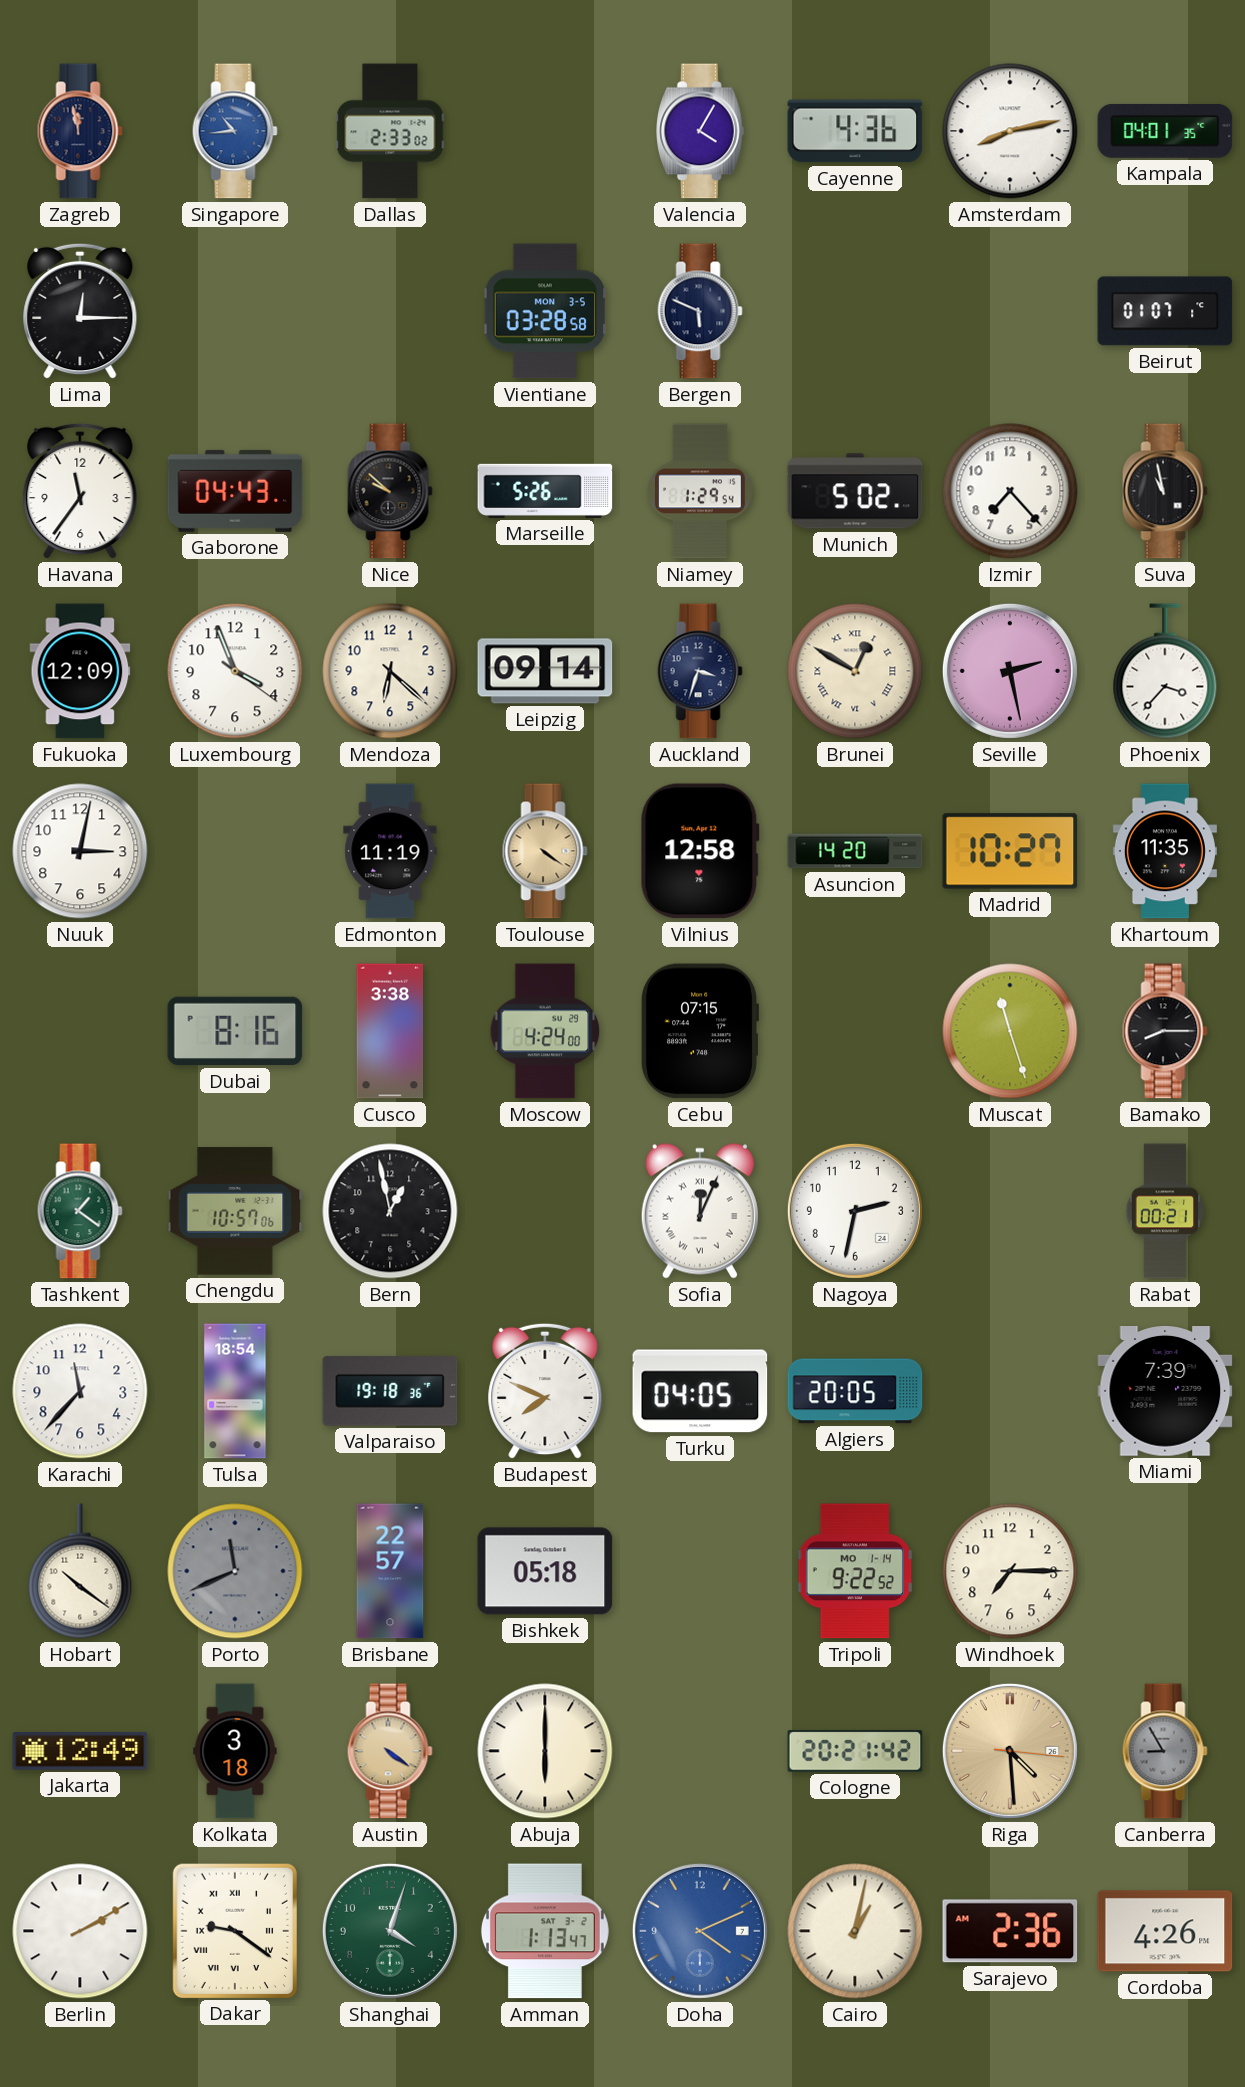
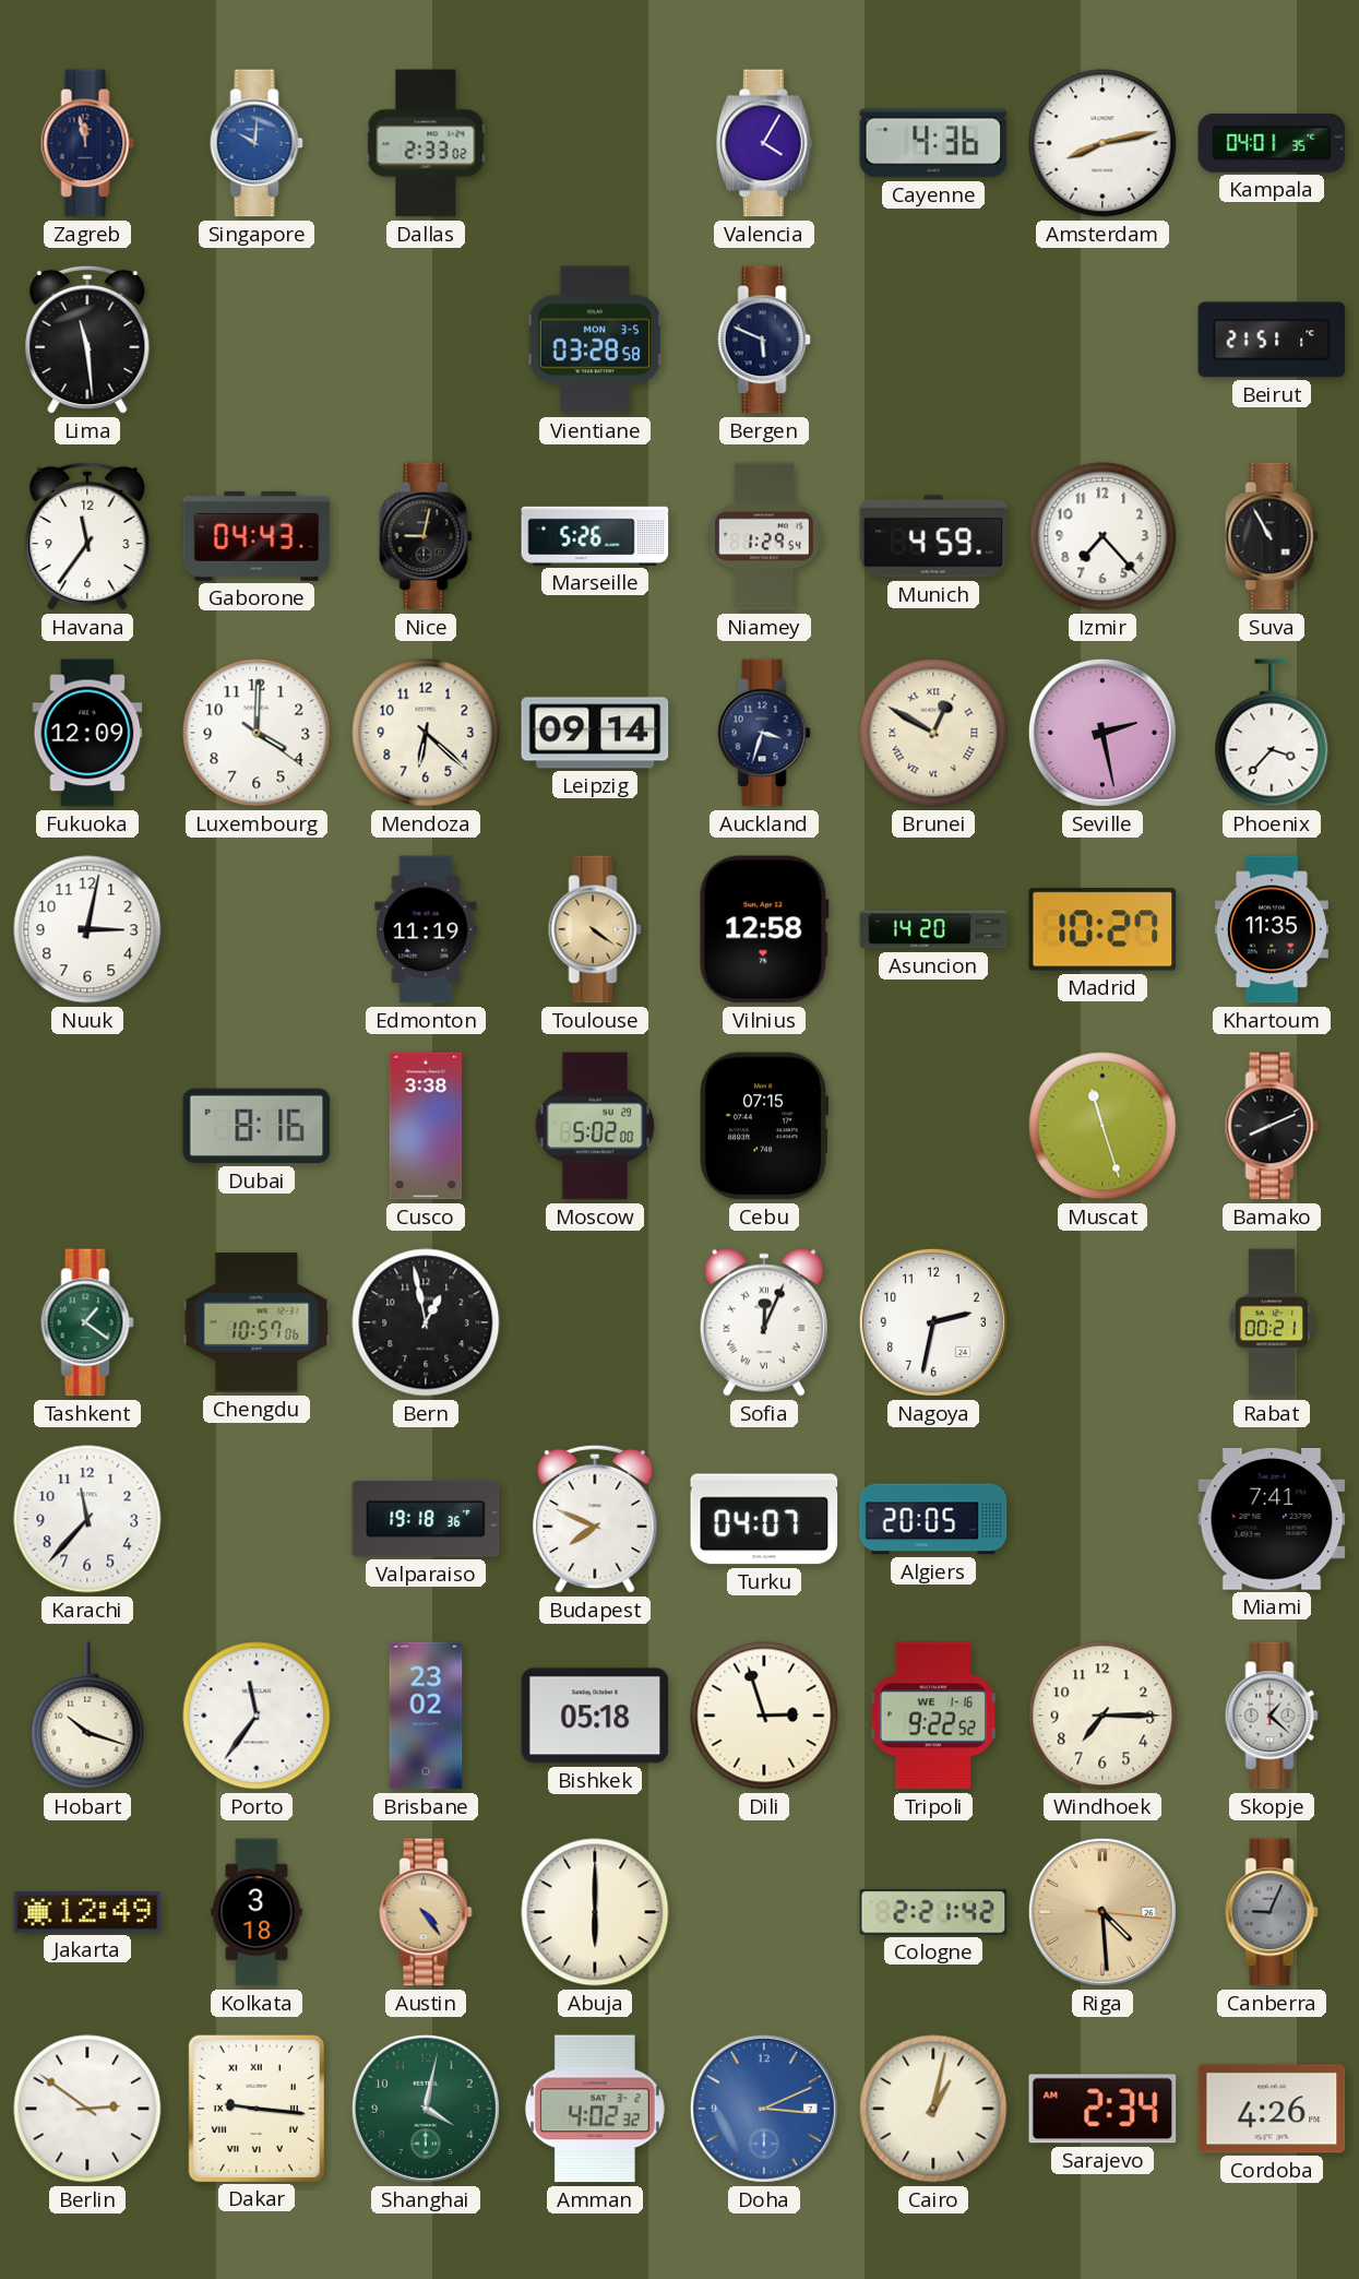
Singapore: 10:44 -> 10:01
Lima: 12:15 -> 11:29
Beirut: 01:07 -> 21:51
Nice: 9:52 -> 9:02
Munich: 5:02 -> 4:59
Suva: 10:58 -> 10:55
Luxembourg: 3:56 -> 4:00
Moscow: 4:24 -> 5:02
Bamako: 8:15 -> 8:11
Tulsa: 18:54 -> none
Turku: 04:05 -> 04:07
Miami: 7:39 -> 7:41
Hobart: 10:21 -> 10:18
Porto: 11:41 -> 11:36
Porto dial: grey -> white
Brisbane: 22:57 -> 23:02
Dili: none -> 2:57
Tripoli date: MO 1-14 -> WE 1-16
Skopje: none -> 1:22
Austin: 4:21 -> 4:24
Cologne: 20:21 -> 2:21
Canberra: 8:55 -> 9:04
Berlin: 2:10 -> 2:51
Dakar: 9:21 -> 9:16
Shanghai: 4:03 -> 4:02
Amman: 1:13 -> 4:02
Doha: 4:11 -> 3:11
Sarajevo: 2:36 -> 2:34
